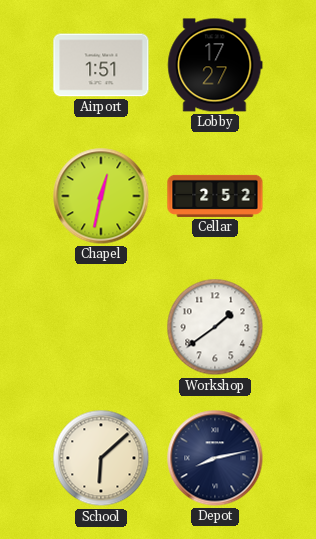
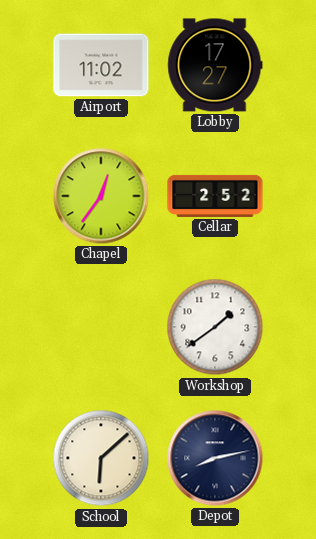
Airport: 1:51 -> 11:02
Chapel: 12:32 -> 12:36
